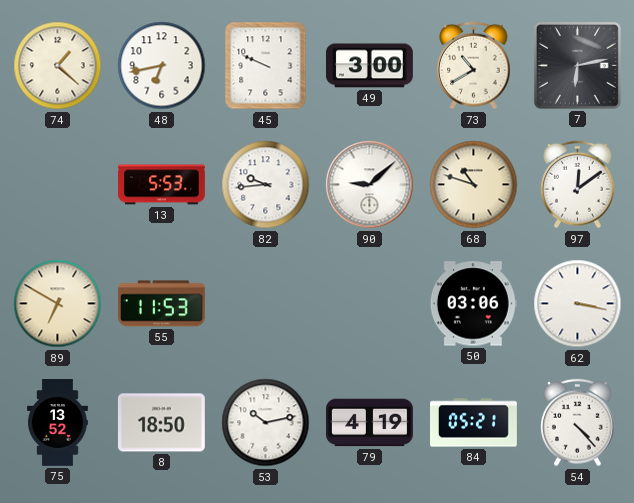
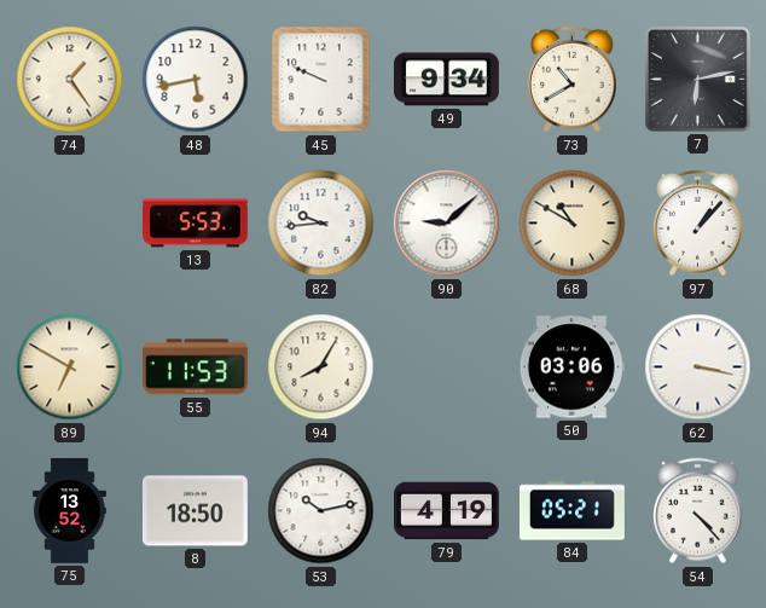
74: 1:22 -> 1:24
48: 6:43 -> 5:43
49: 3:00 -> 9:34
68: 10:48 -> 10:50
97: 12:09 -> 1:07
94: none -> 8:05
